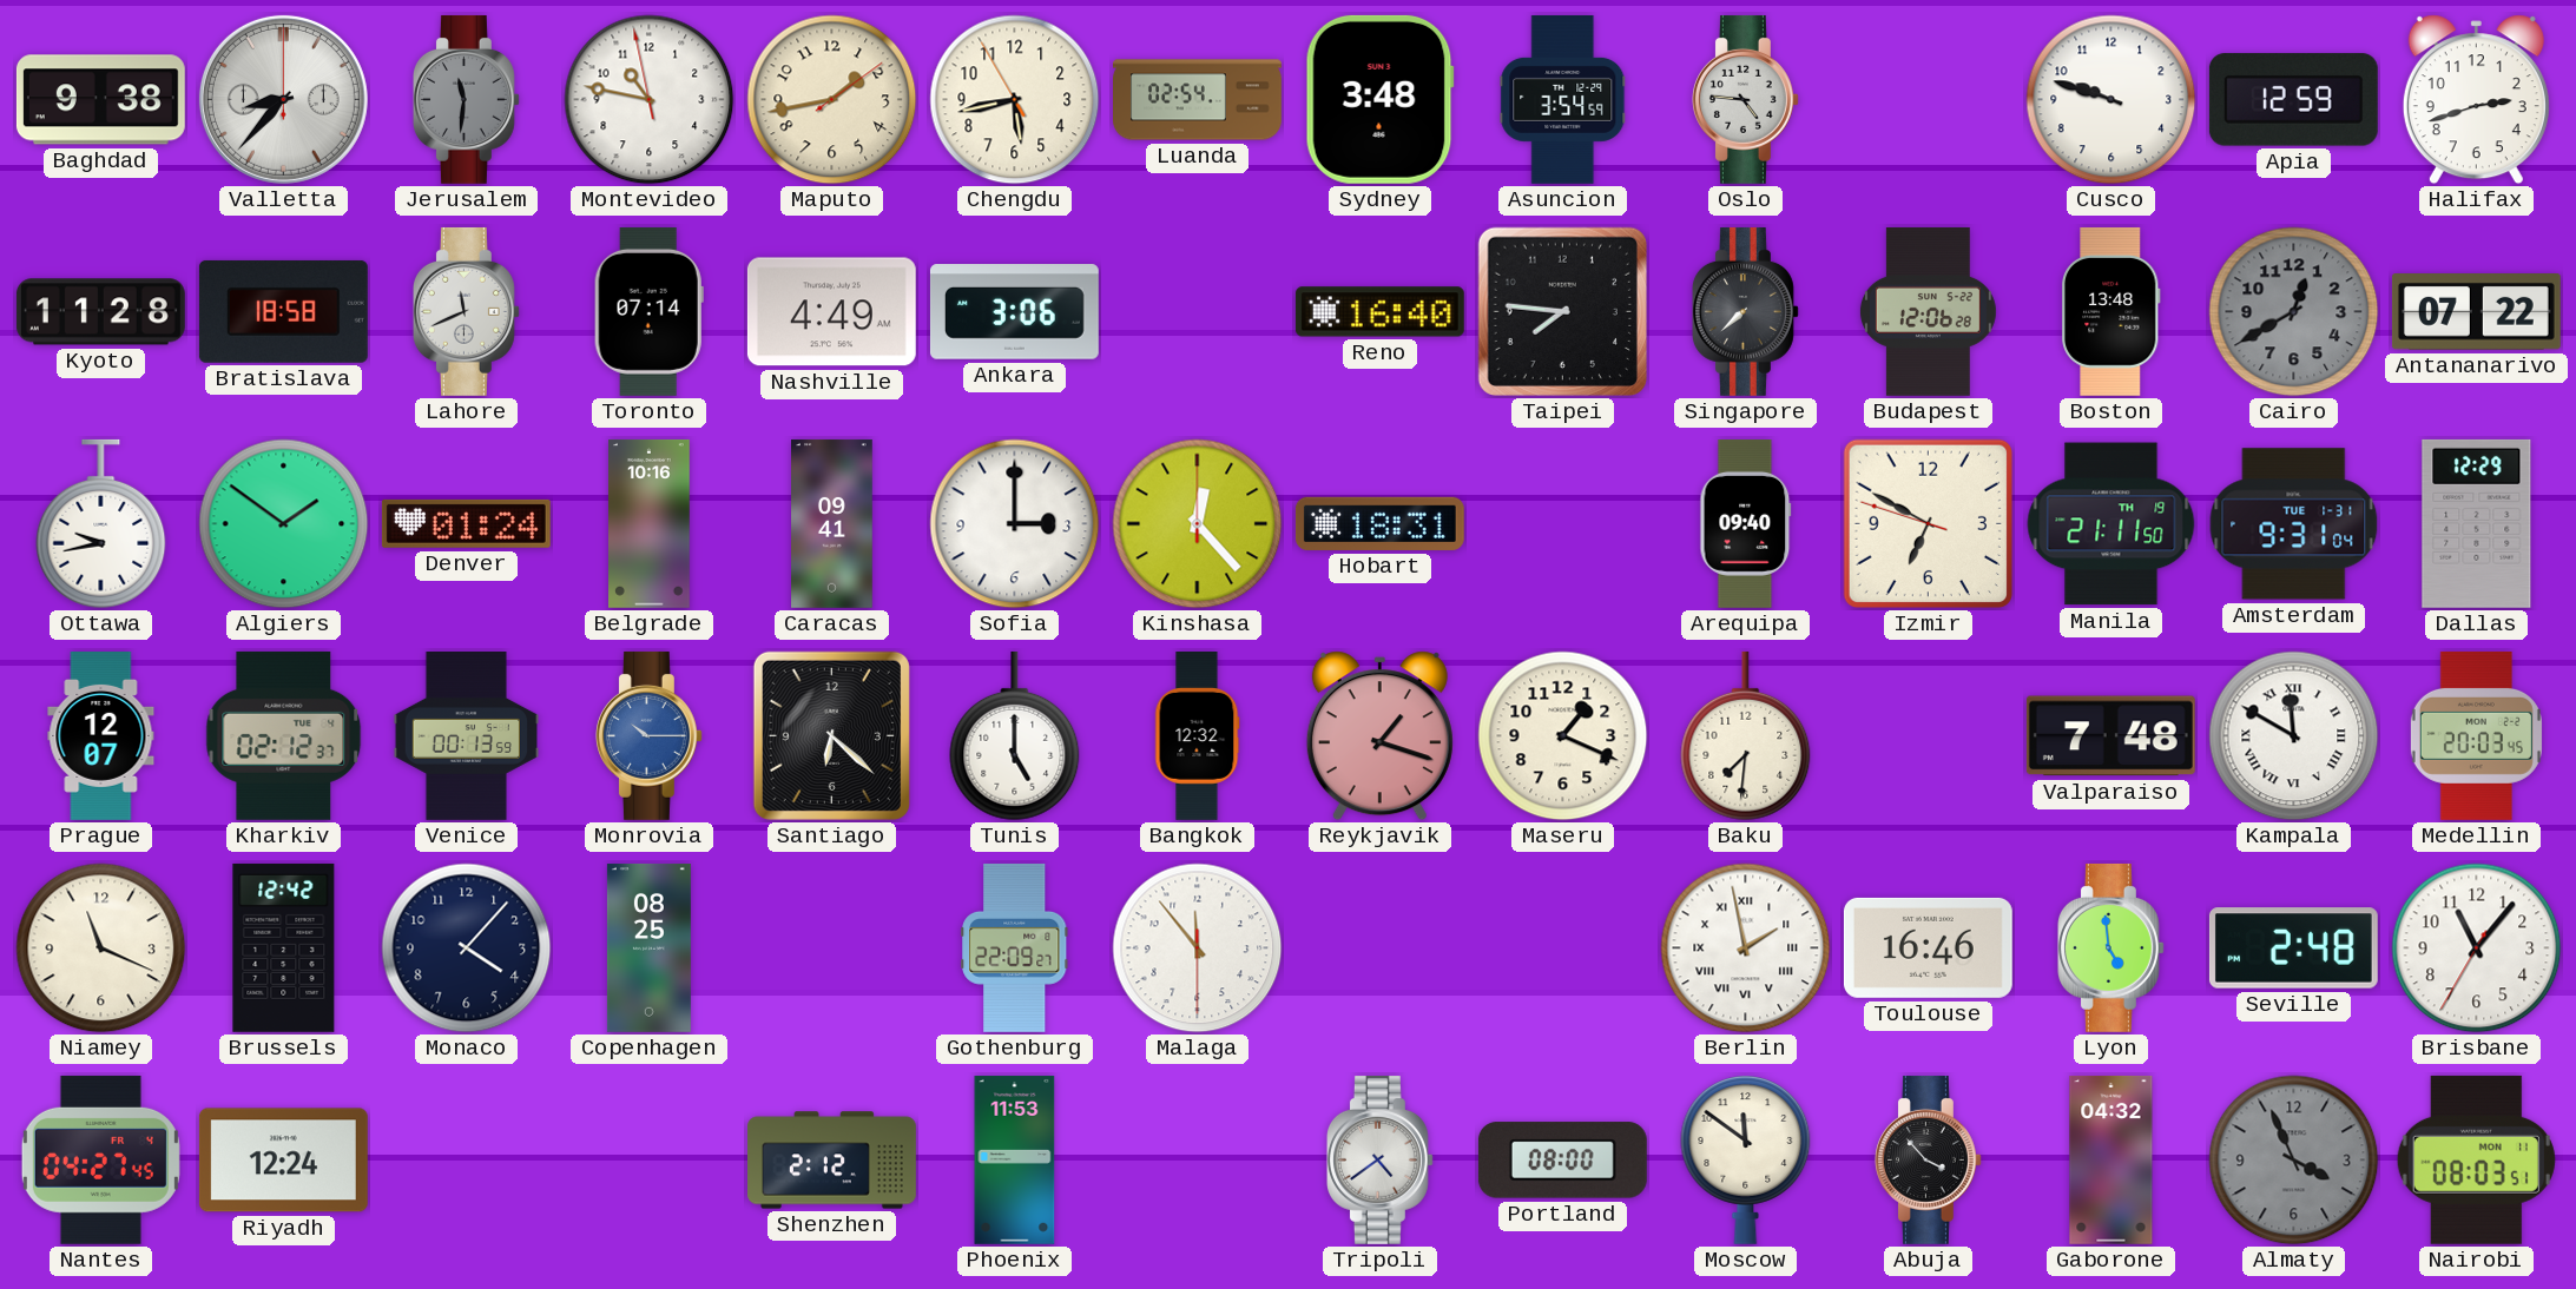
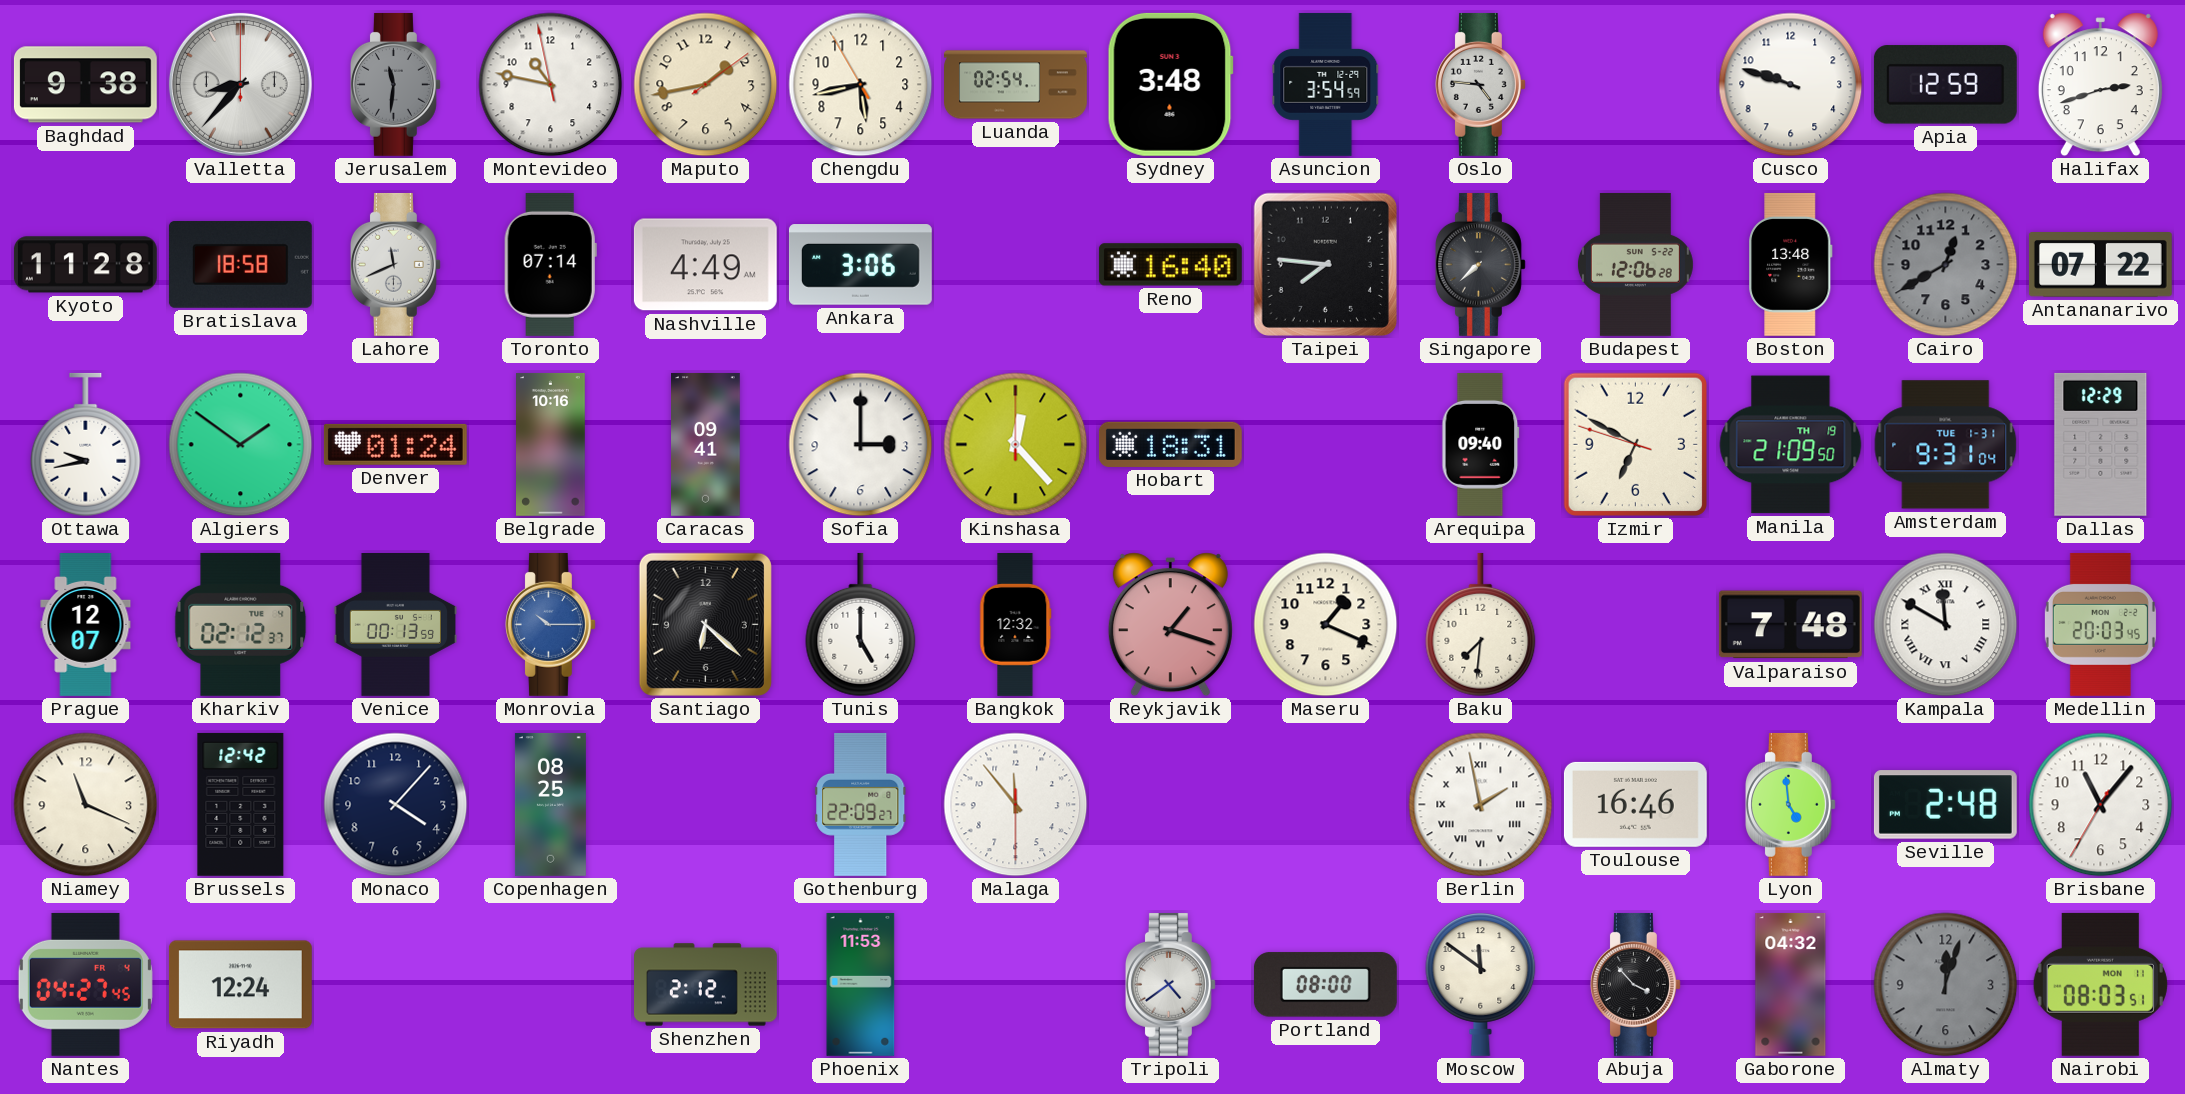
Manila: 21:11 -> 21:09
Almaty: 3:56 -> 12:03
